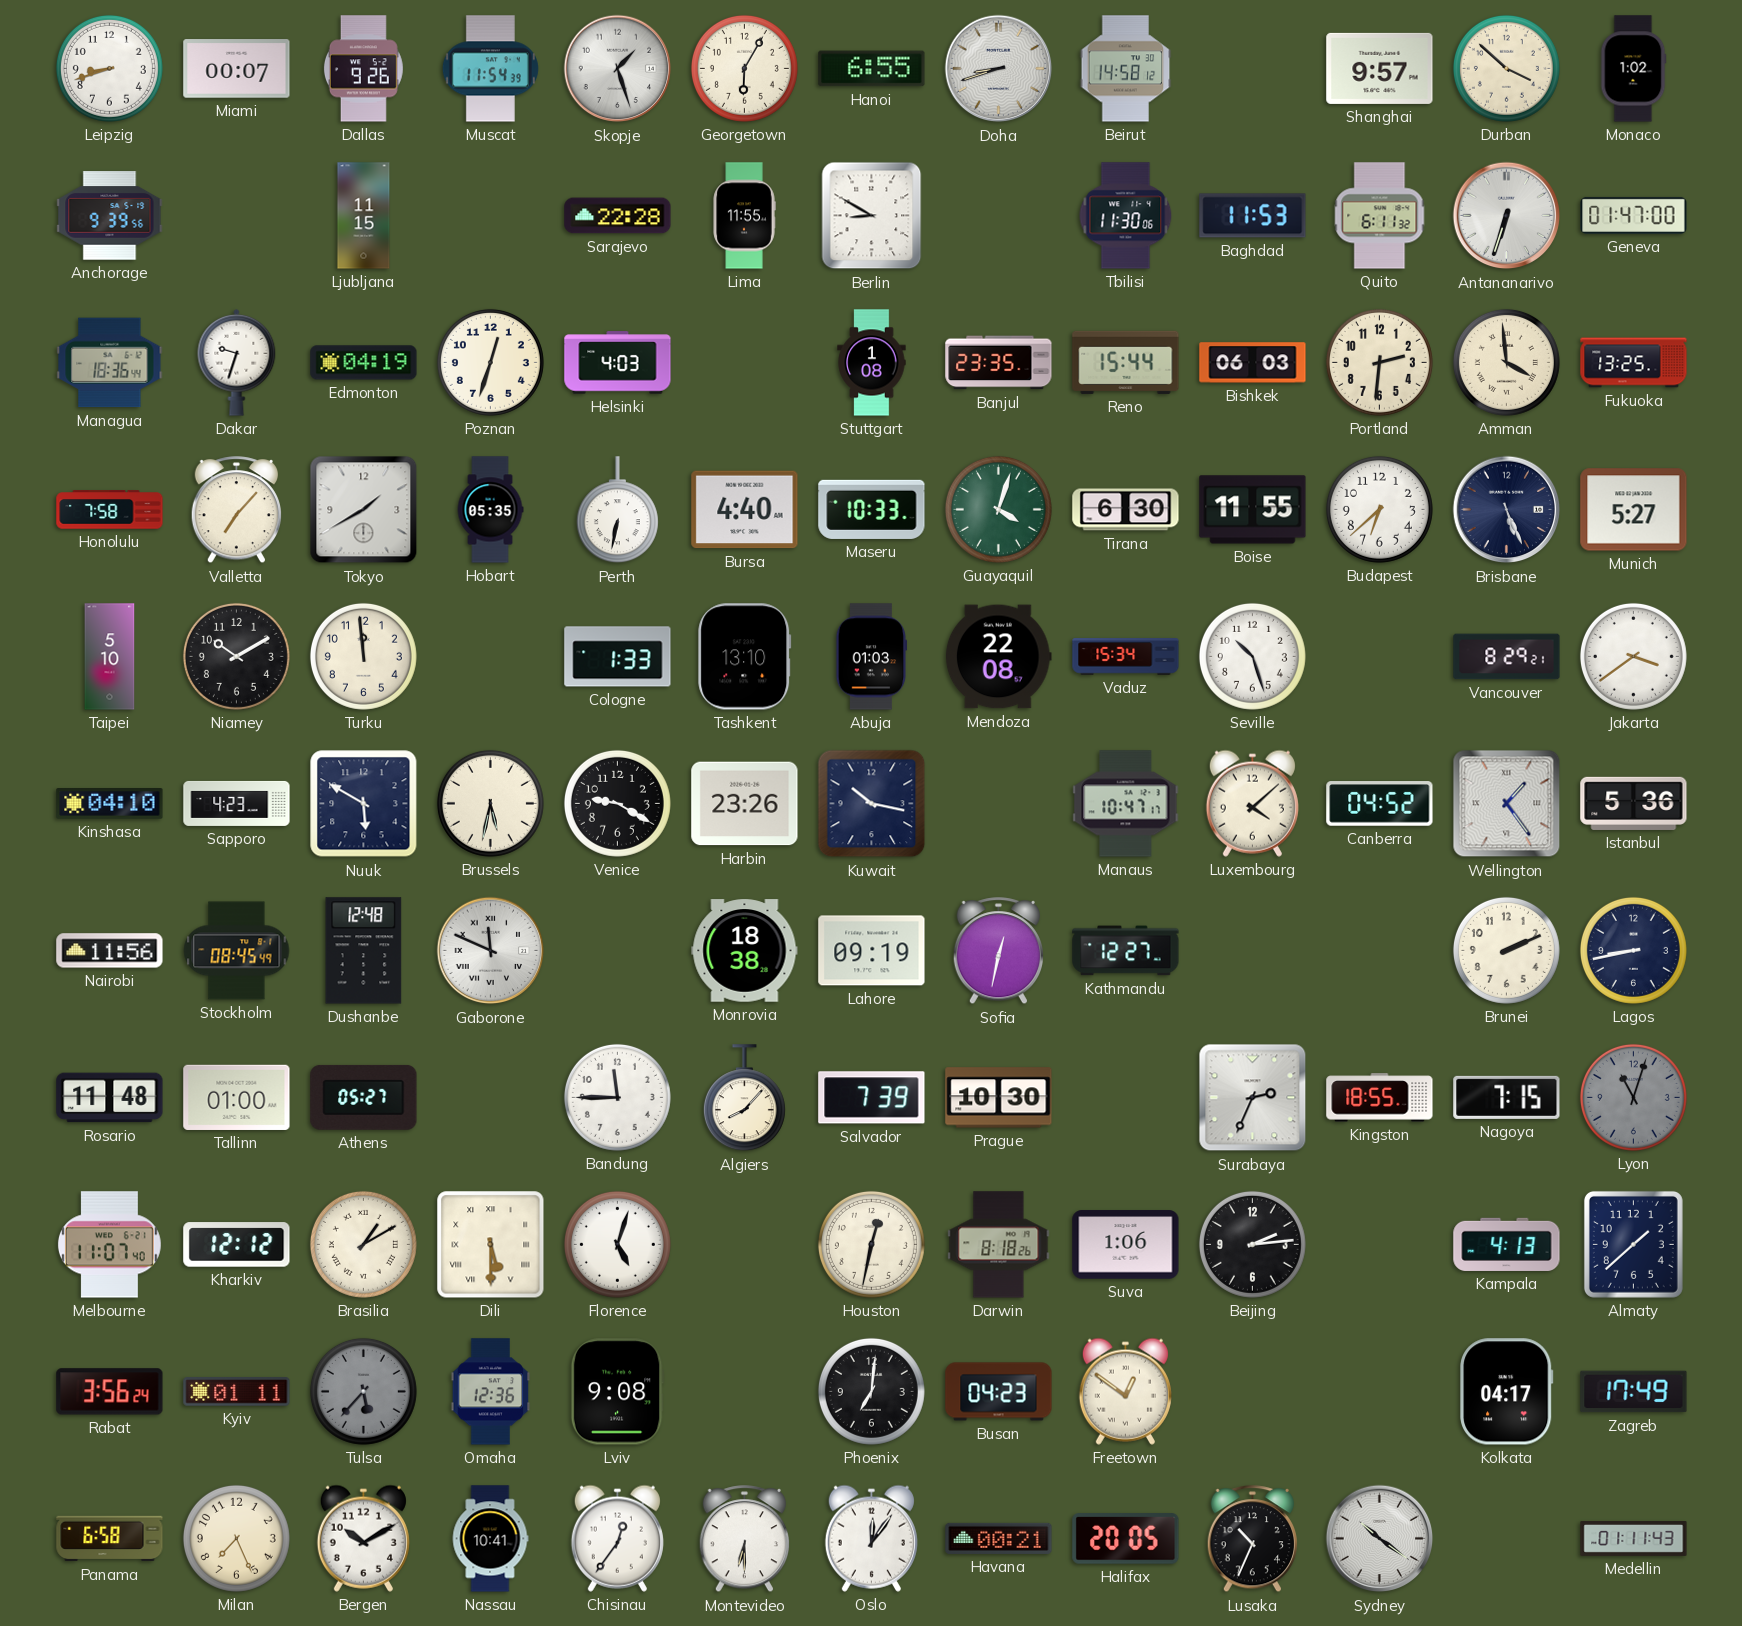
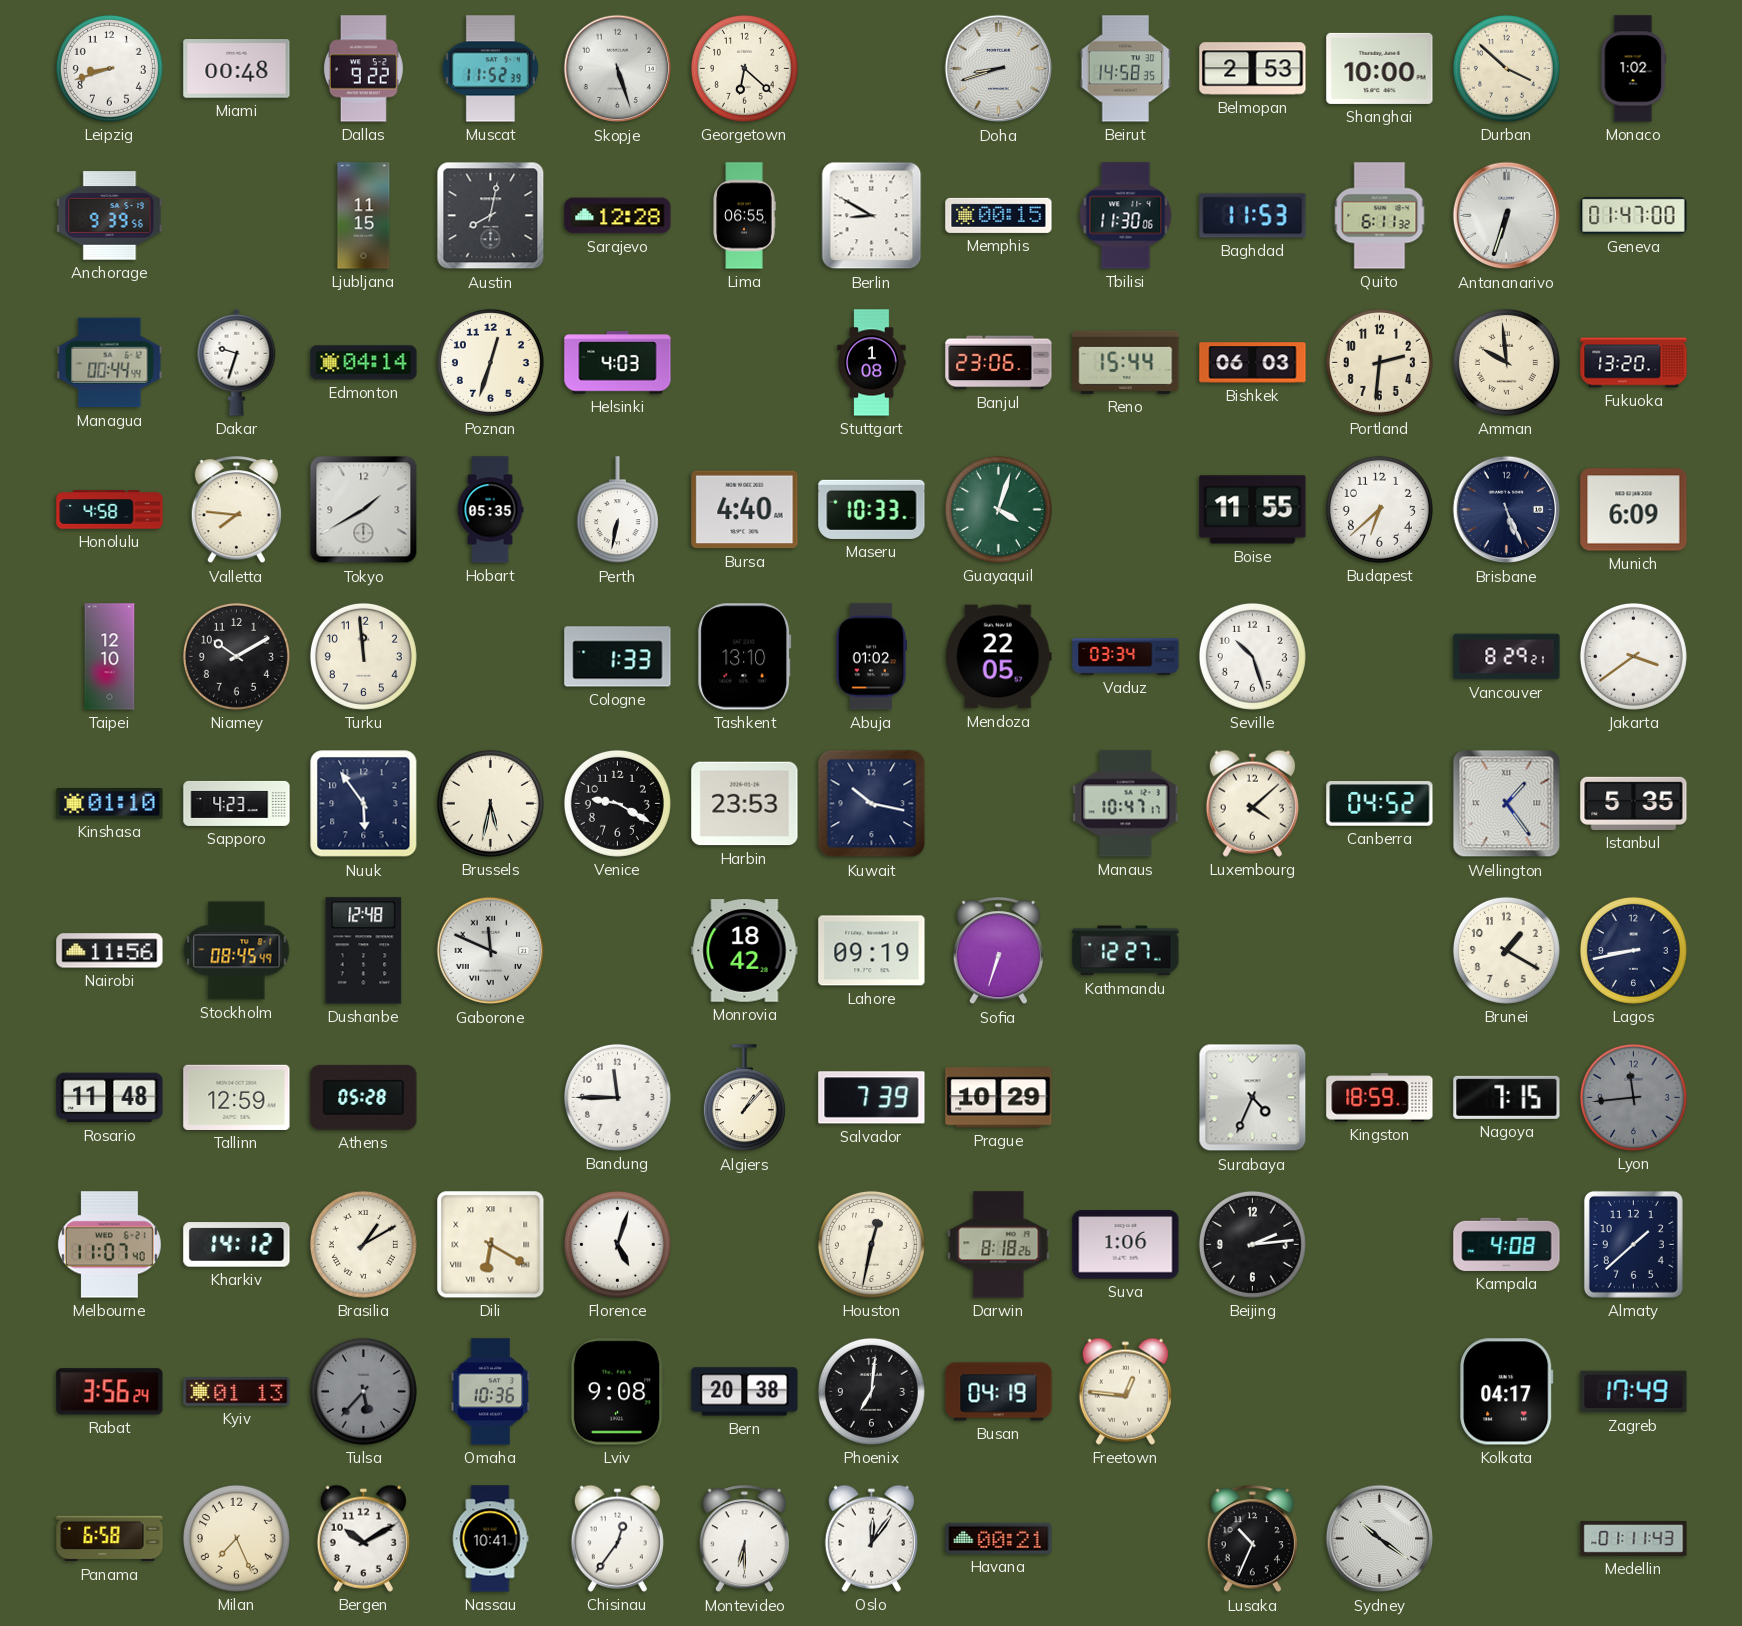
Miami: 00:07 -> 00:48
Dallas: 9:26 -> 9:22
Muscat: 11:54 -> 11:52
Skopje: 1:27 -> 5:27
Georgetown: 6:05 -> 6:22
Hanoi: 6:55 -> none
Beirut: 14:58:12 -> 14:58:35
Belmopan: none -> 2:53
Shanghai: 9:57 -> 10:00
Austin: none -> 8:02
Sarajevo: 22:28 -> 12:28
Lima: 11:55 -> 06:55
Memphis: none -> 00:15
Managua: 18:36 -> 00:44
Edmonton: 04:19 -> 04:14
Banjul: 23:35 -> 23:06
Amman: 3:59 -> 9:59
Fukuoka: 13:25 -> 13:20
Honolulu: 7:58 -> 4:58
Valletta: 7:07 -> 7:46
Tirana: 6:30 -> none
Munich: 5:27 -> 6:09
Taipei: 5:10 -> 12:10
Abuja: 01:03 -> 01:02
Mendoza: 22:08 -> 22:05
Vaduz: 15:34 -> 03:34
Kinshasa: 04:10 -> 01:10
Nuuk: 5:50 -> 5:54
Harbin: 23:26 -> 23:53
Istanbul: 5:36 -> 5:35
Monrovia: 18:38 -> 18:42
Sofia: 12:32 -> 6:33
Brunei: 2:11 -> 1:20
Tallinn: 01:00 -> 12:59
Athens: 05:27 -> 05:28
Algiers: 8:07 -> 1:07
Prague: 10:30 -> 10:29
Surabaya: 2:34 -> 4:34
Kingston: 18:55 -> 18:59
Lyon: 11:03 -> 11:44
Kharkiv: 12:12 -> 14:12
Dili: 5:30 -> 6:20
Kampala: 4:13 -> 4:08
Kyiv: 01:11 -> 01:13
Omaha: 12:36 -> 10:36
Bern: none -> 20:38
Busan: 04:23 -> 04:19
Freetown: 12:51 -> 12:46
Halifax: 20:05 -> none
